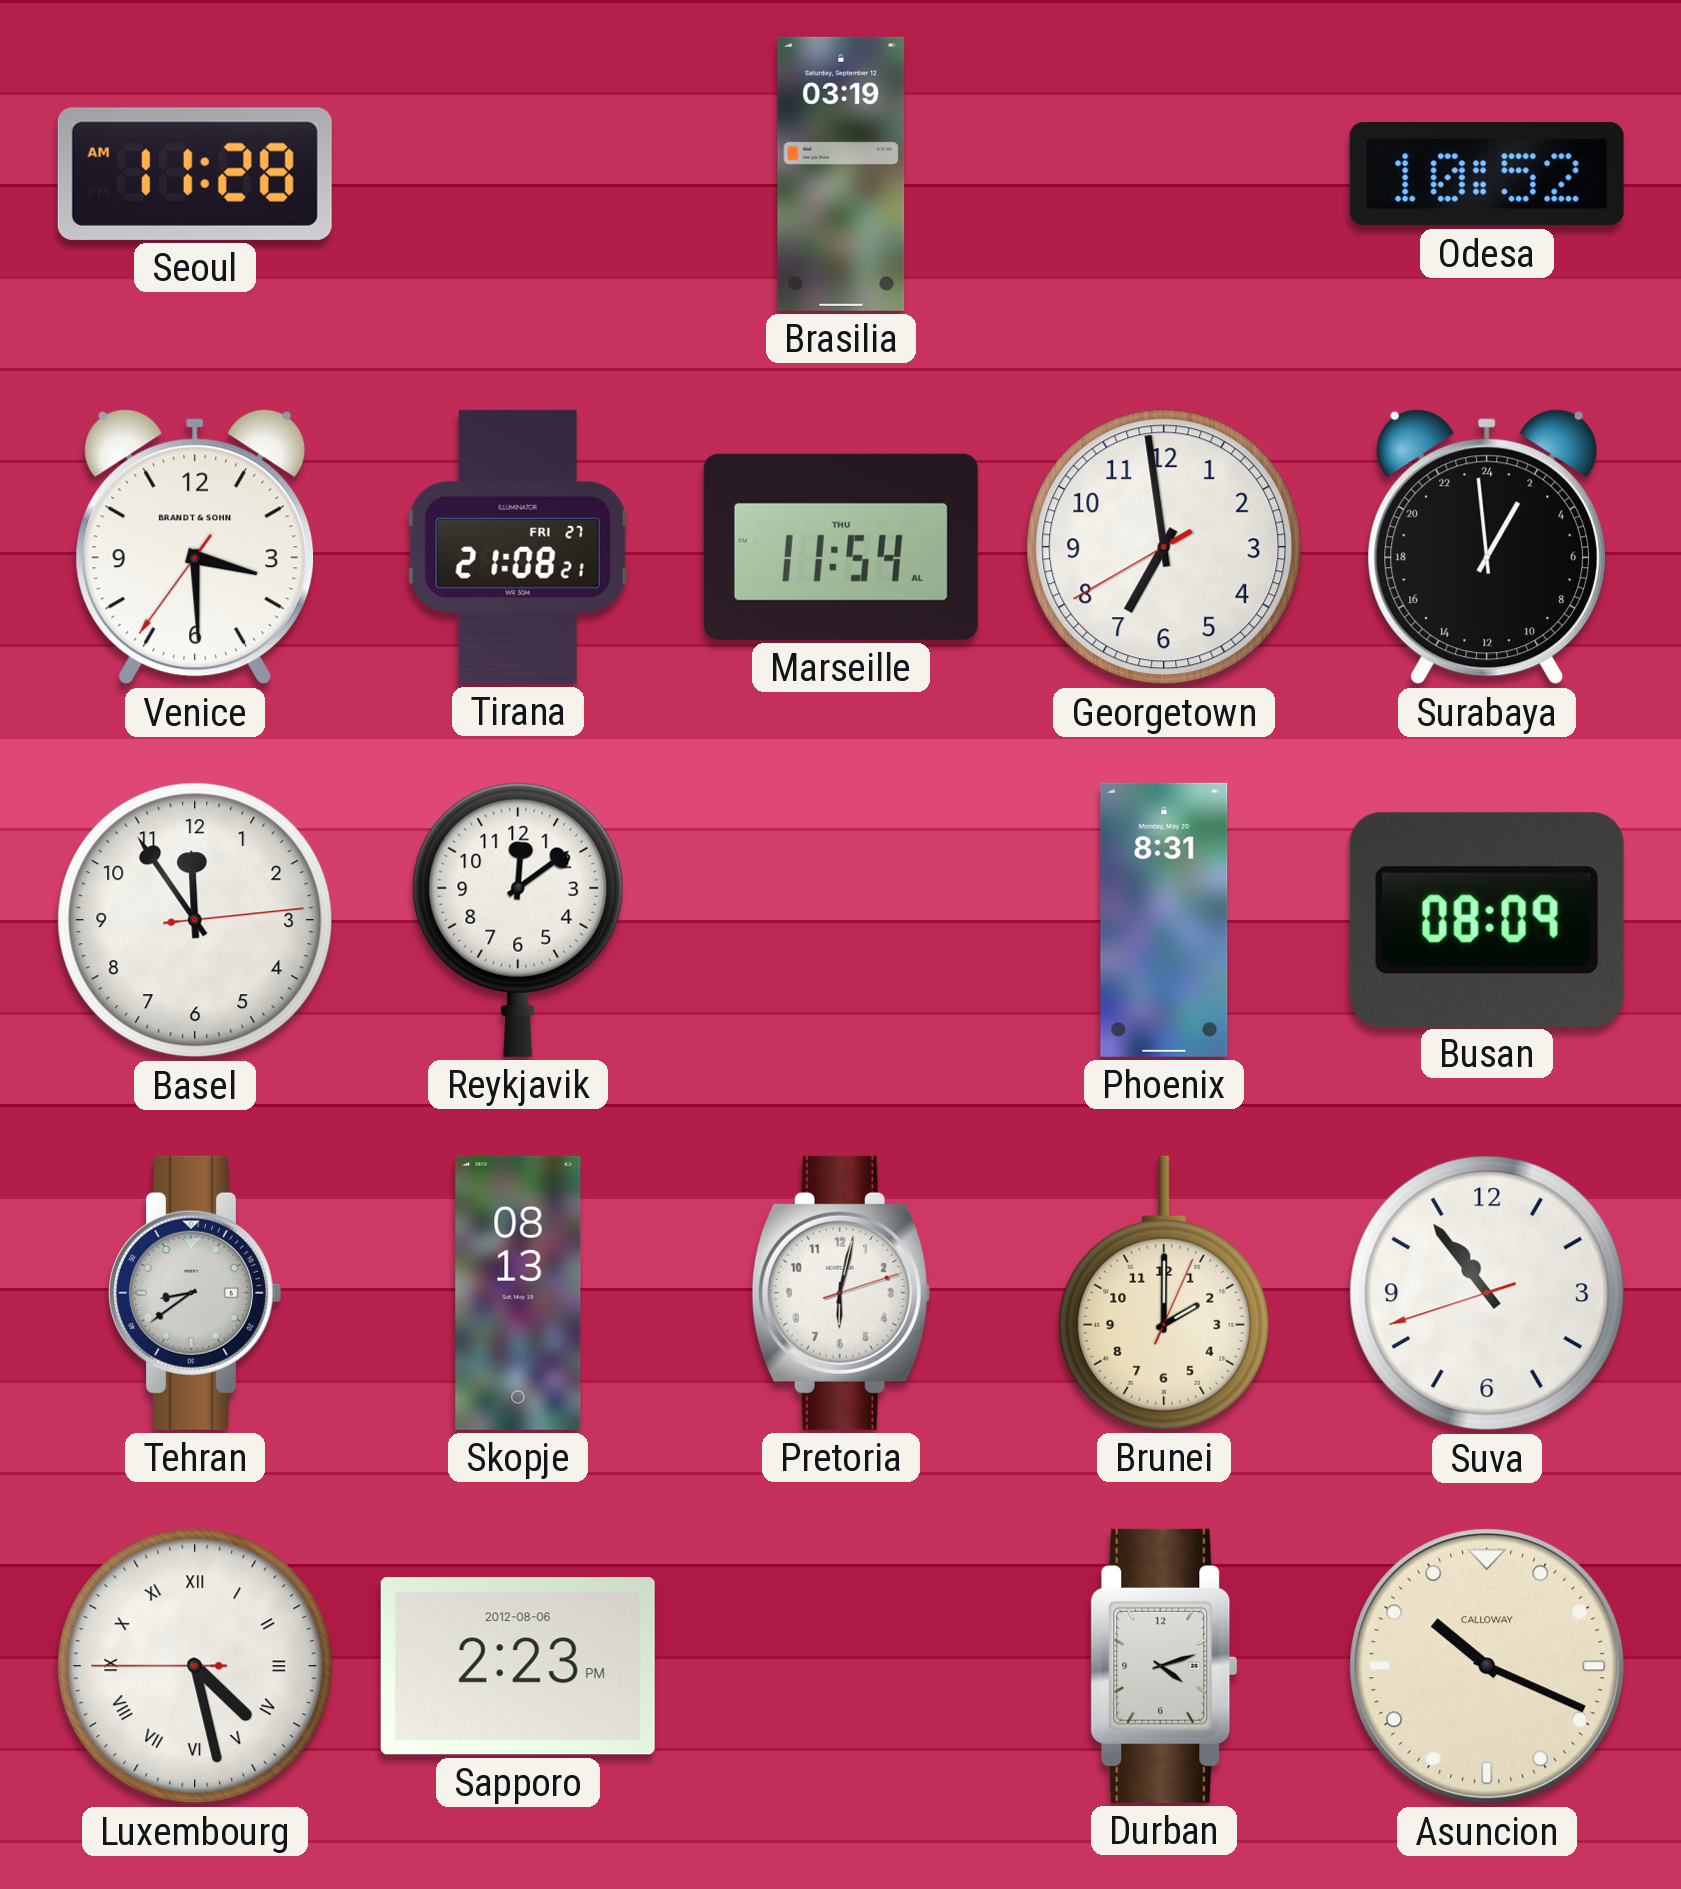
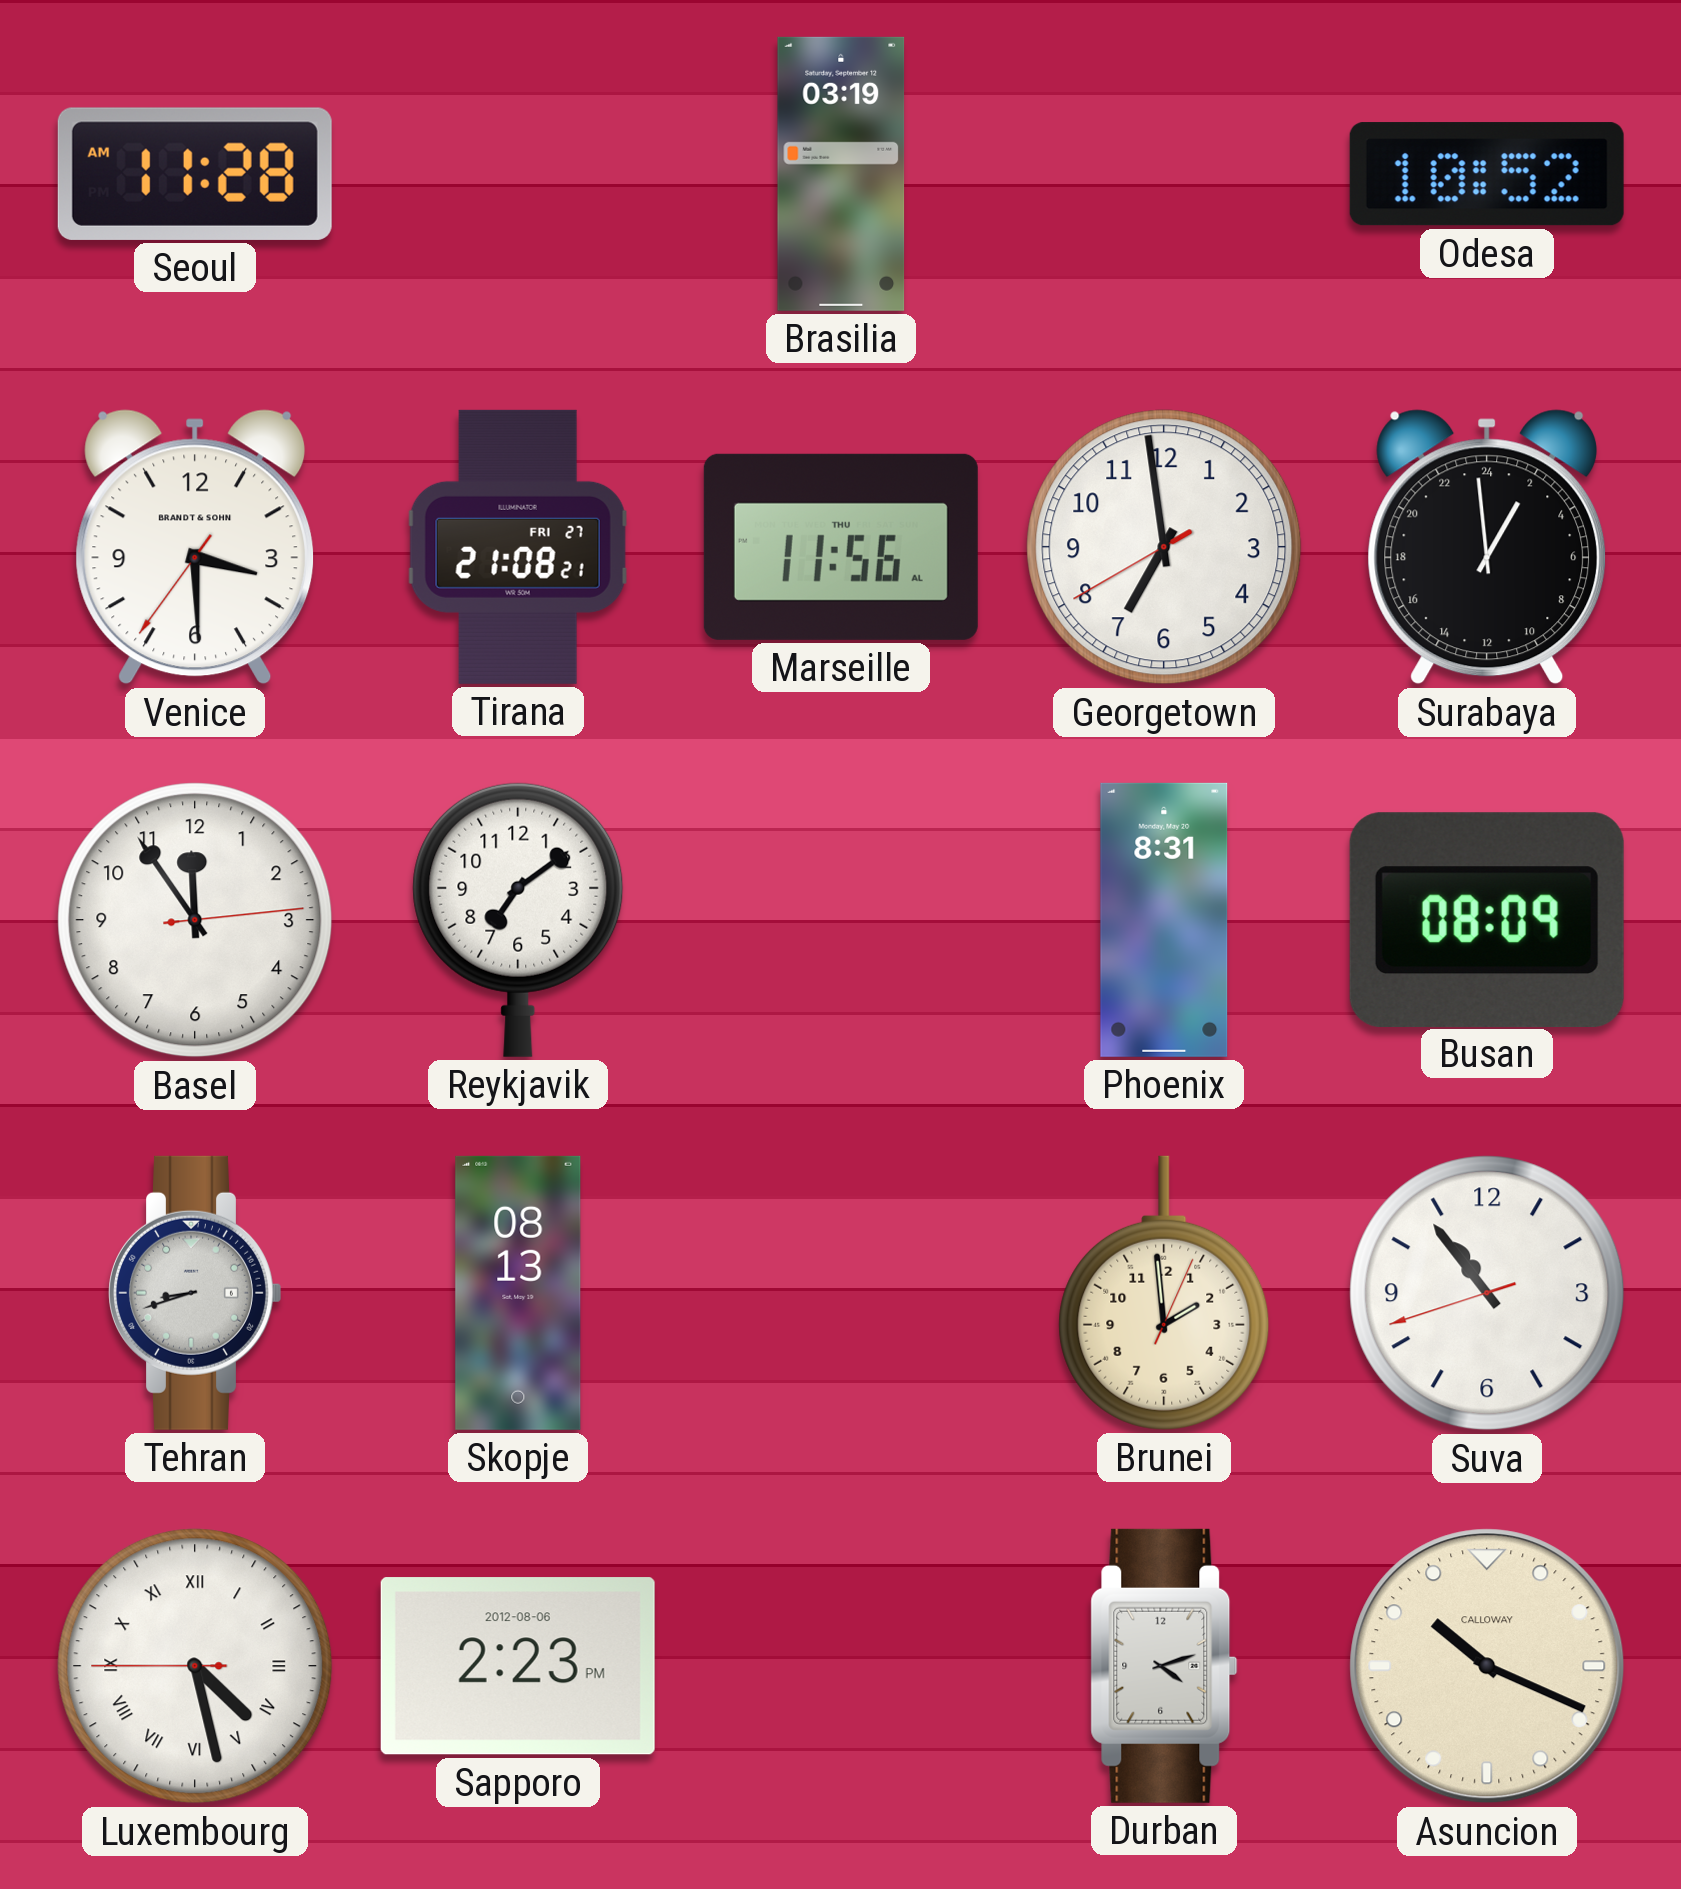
Marseille: 11:54 -> 11:56
Reykjavik: 12:09 -> 7:09
Tehran: 8:39 -> 8:42
Pretoria: 6:02 -> none
Brunei: 2:00 -> 1:59
